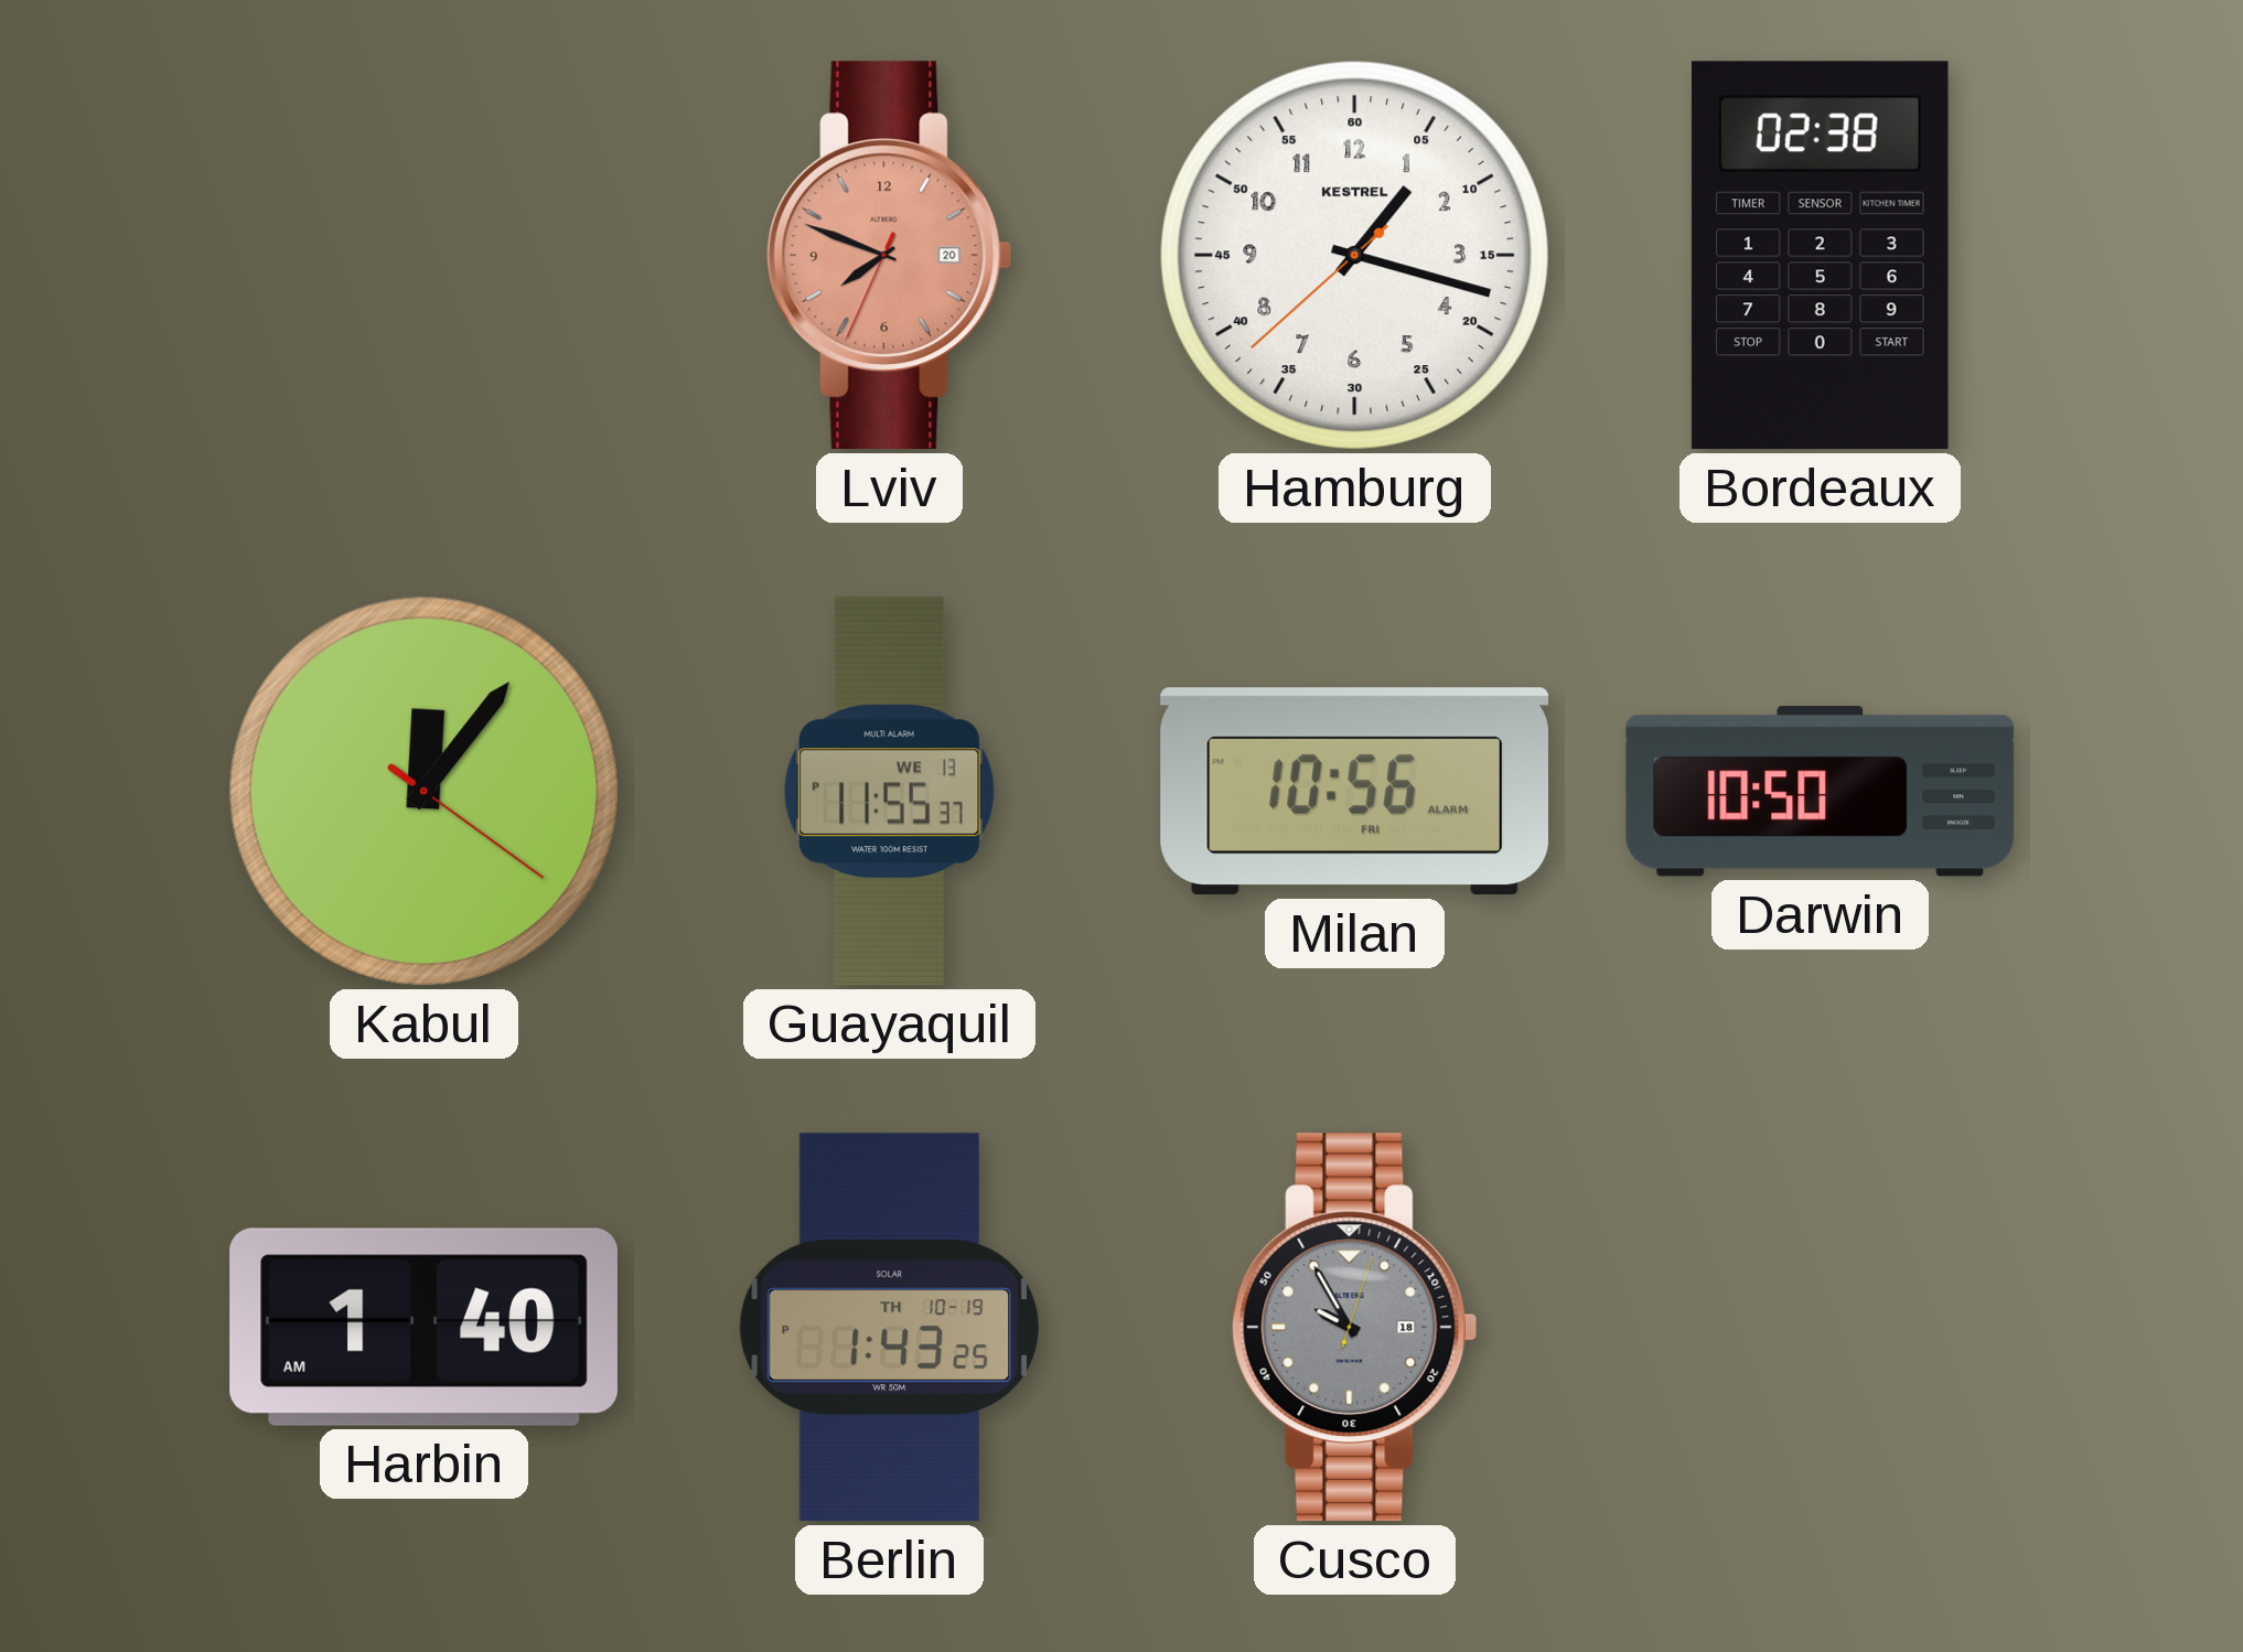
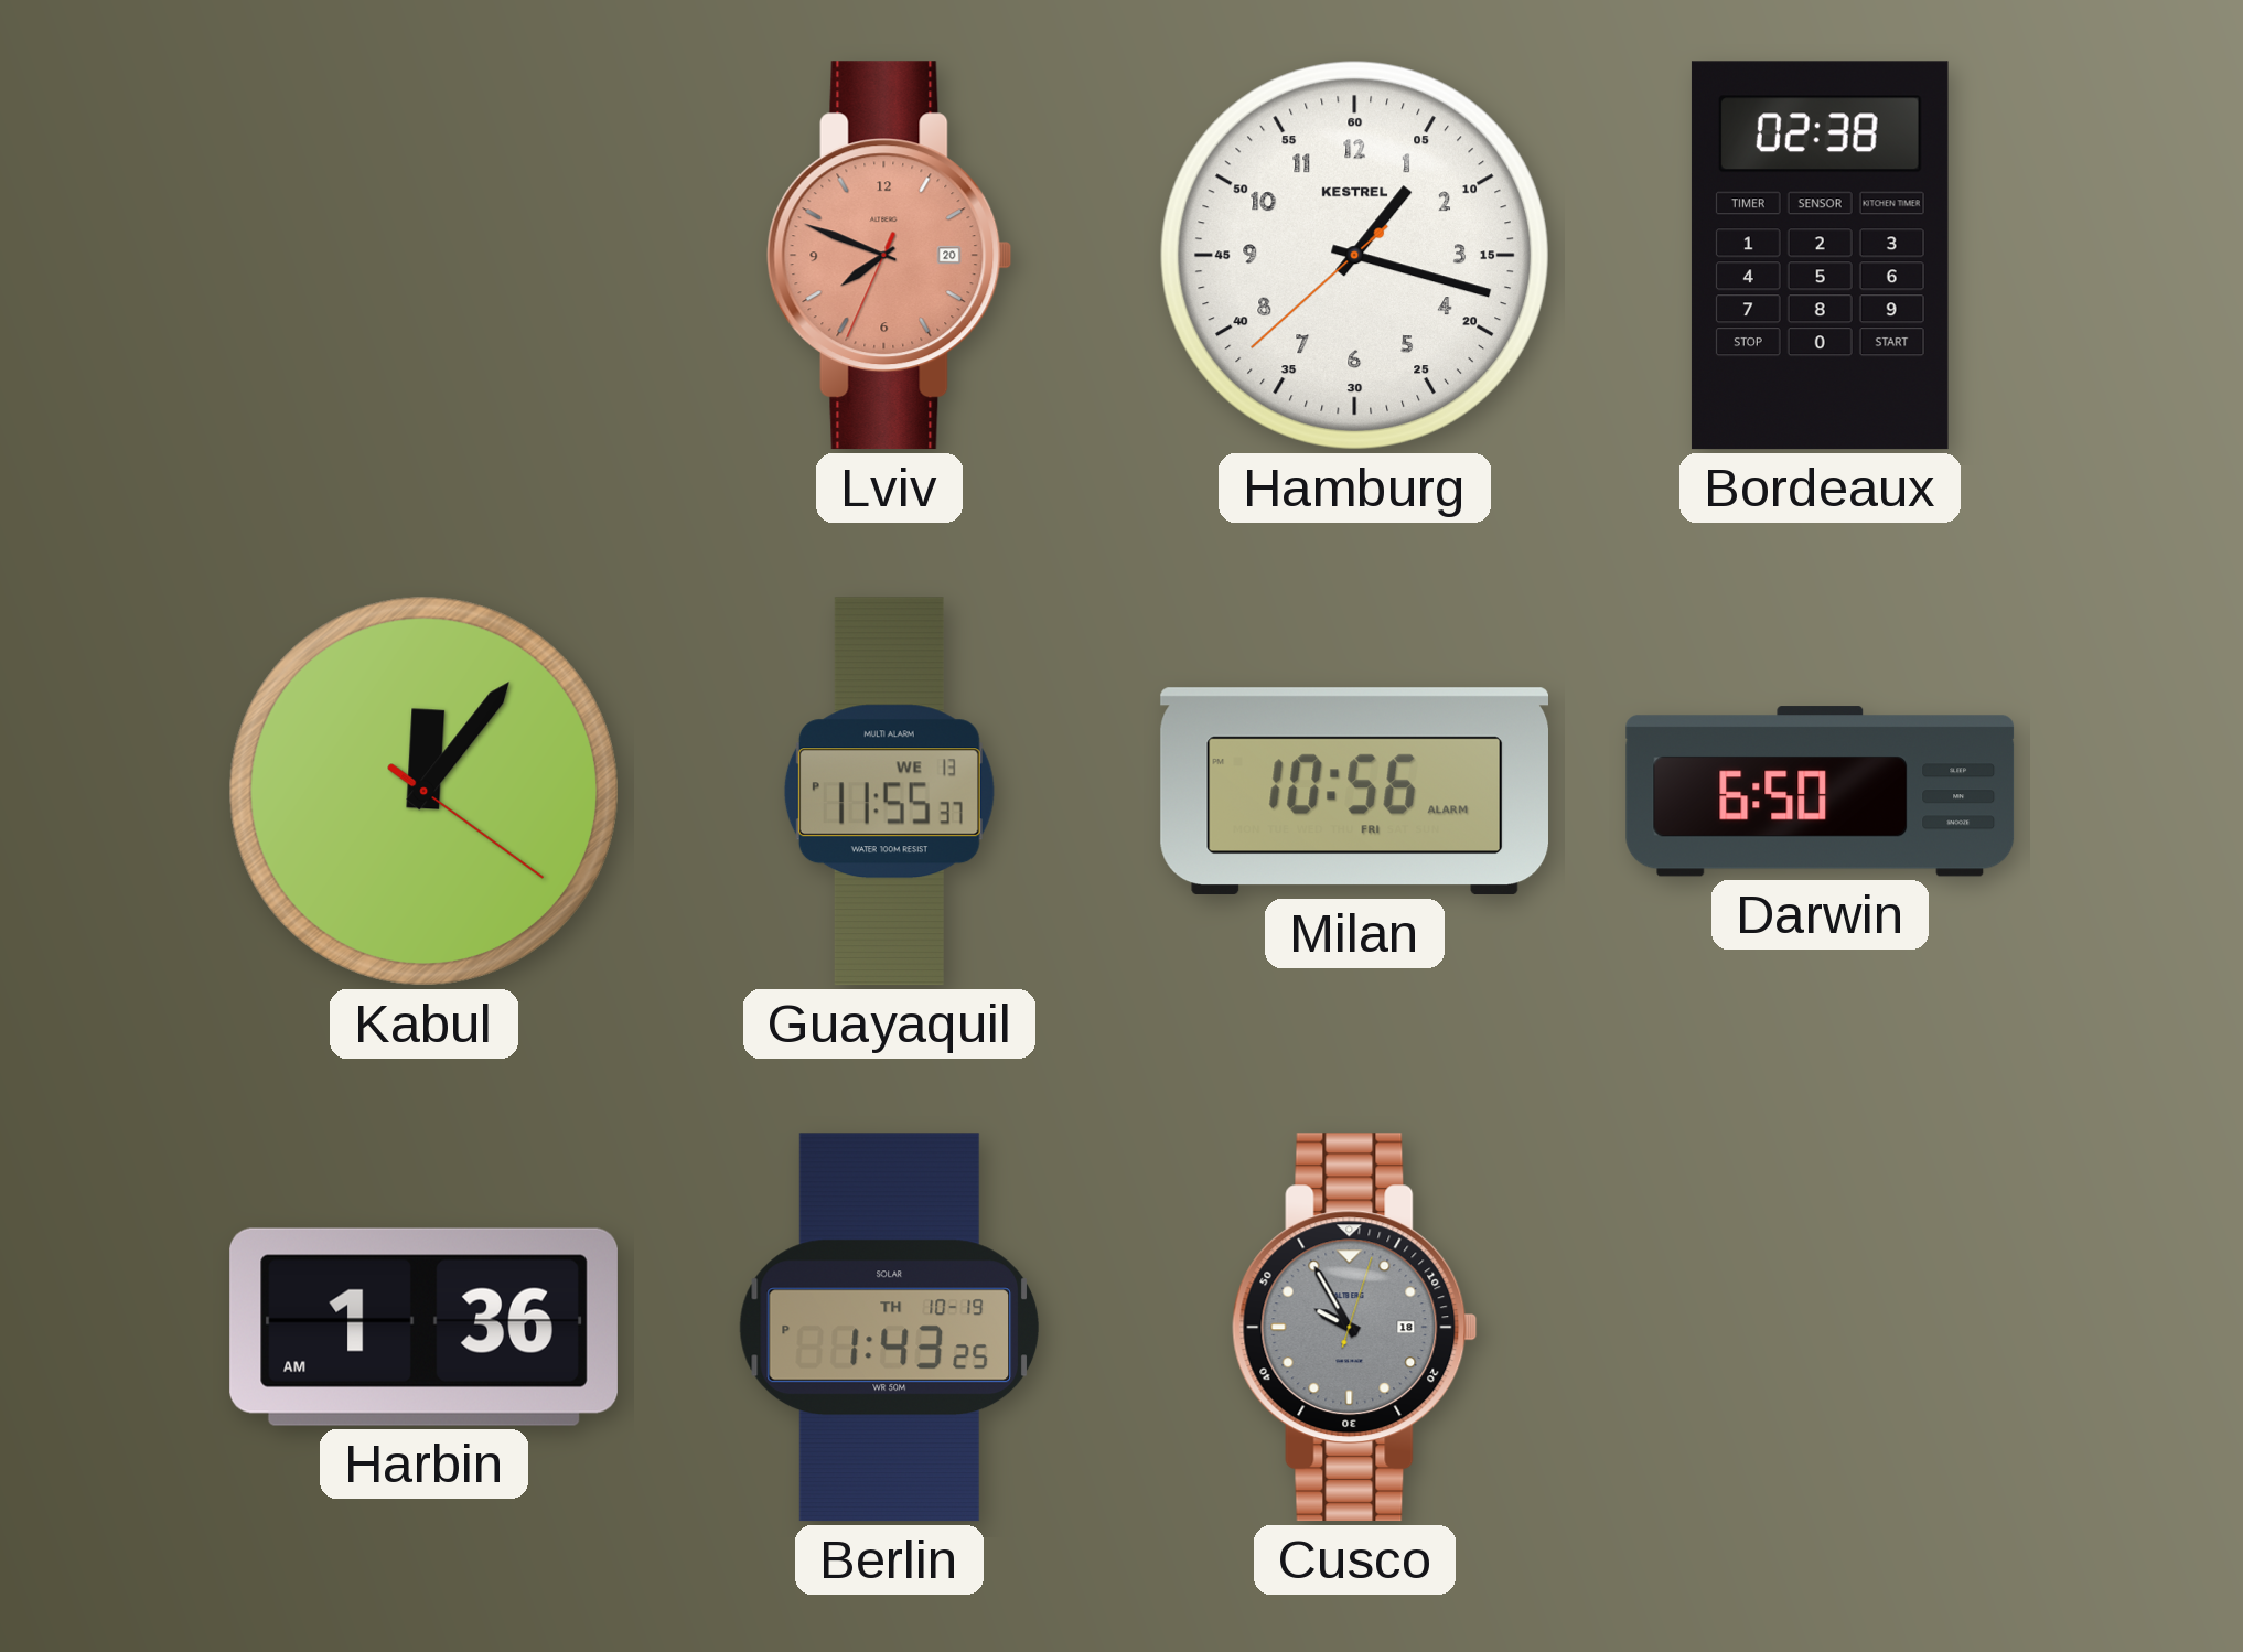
Darwin: 10:50 -> 6:50
Harbin: 1:40 -> 1:36
